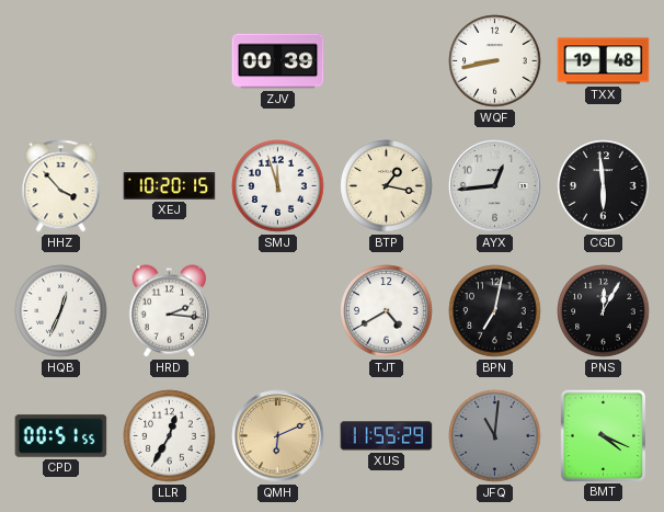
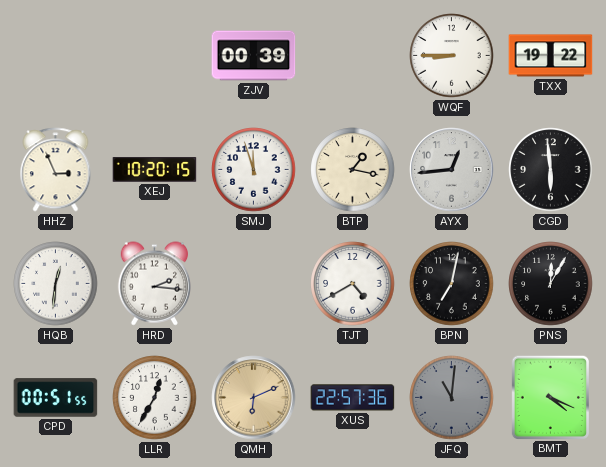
WQF: 8:43 -> 8:45
TXX: 19:48 -> 19:22
HHZ: 3:53 -> 2:56
HQB: 12:34 -> 12:31
XUS: 11:55 -> 22:57
